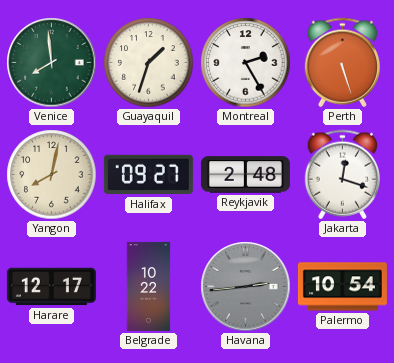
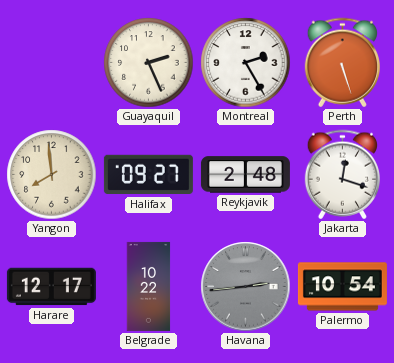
Venice: 7:59 -> none
Guayaquil: 1:33 -> 2:26
Yangon: 8:02 -> 7:59
